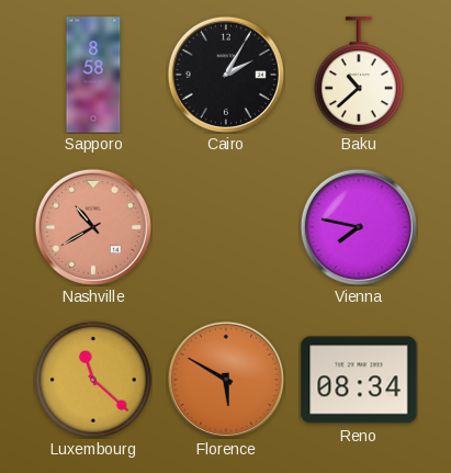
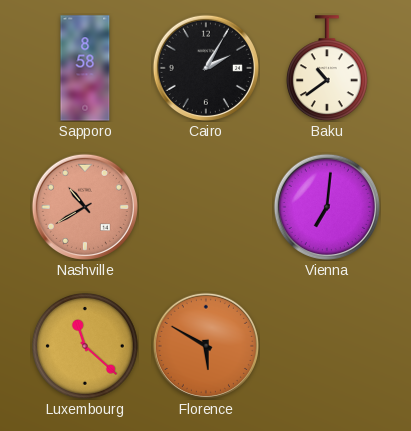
Baku: 10:38 -> 10:39
Vienna: 7:47 -> 7:01
Reno: 08:34 -> none
